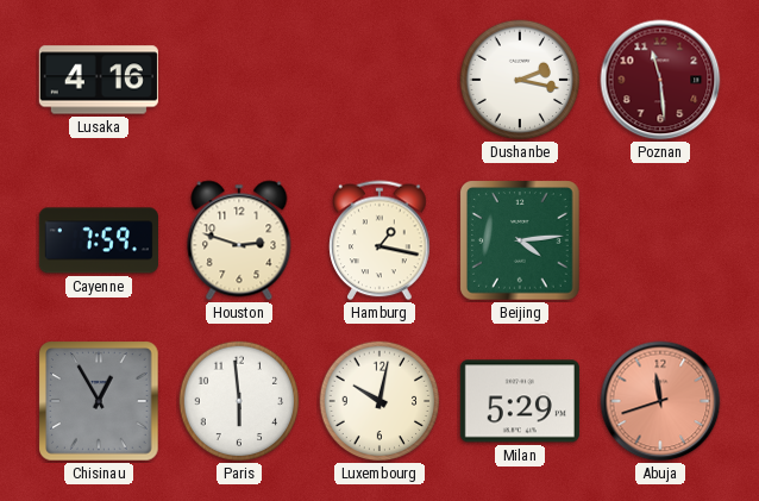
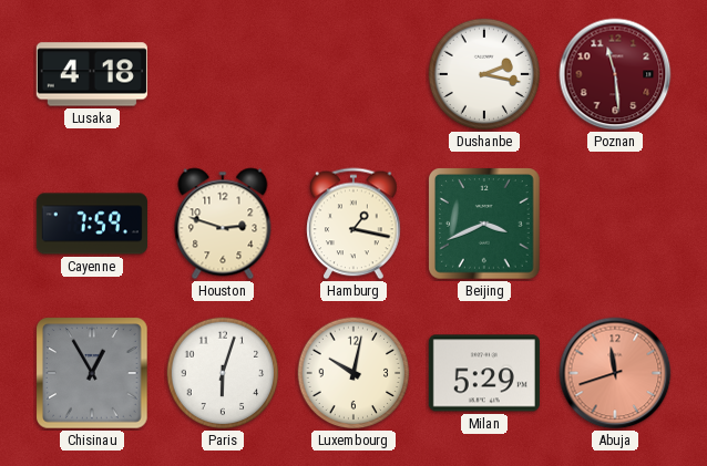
Lusaka: 4:16 -> 4:18
Beijing: 4:14 -> 3:41
Paris: 5:59 -> 6:03
